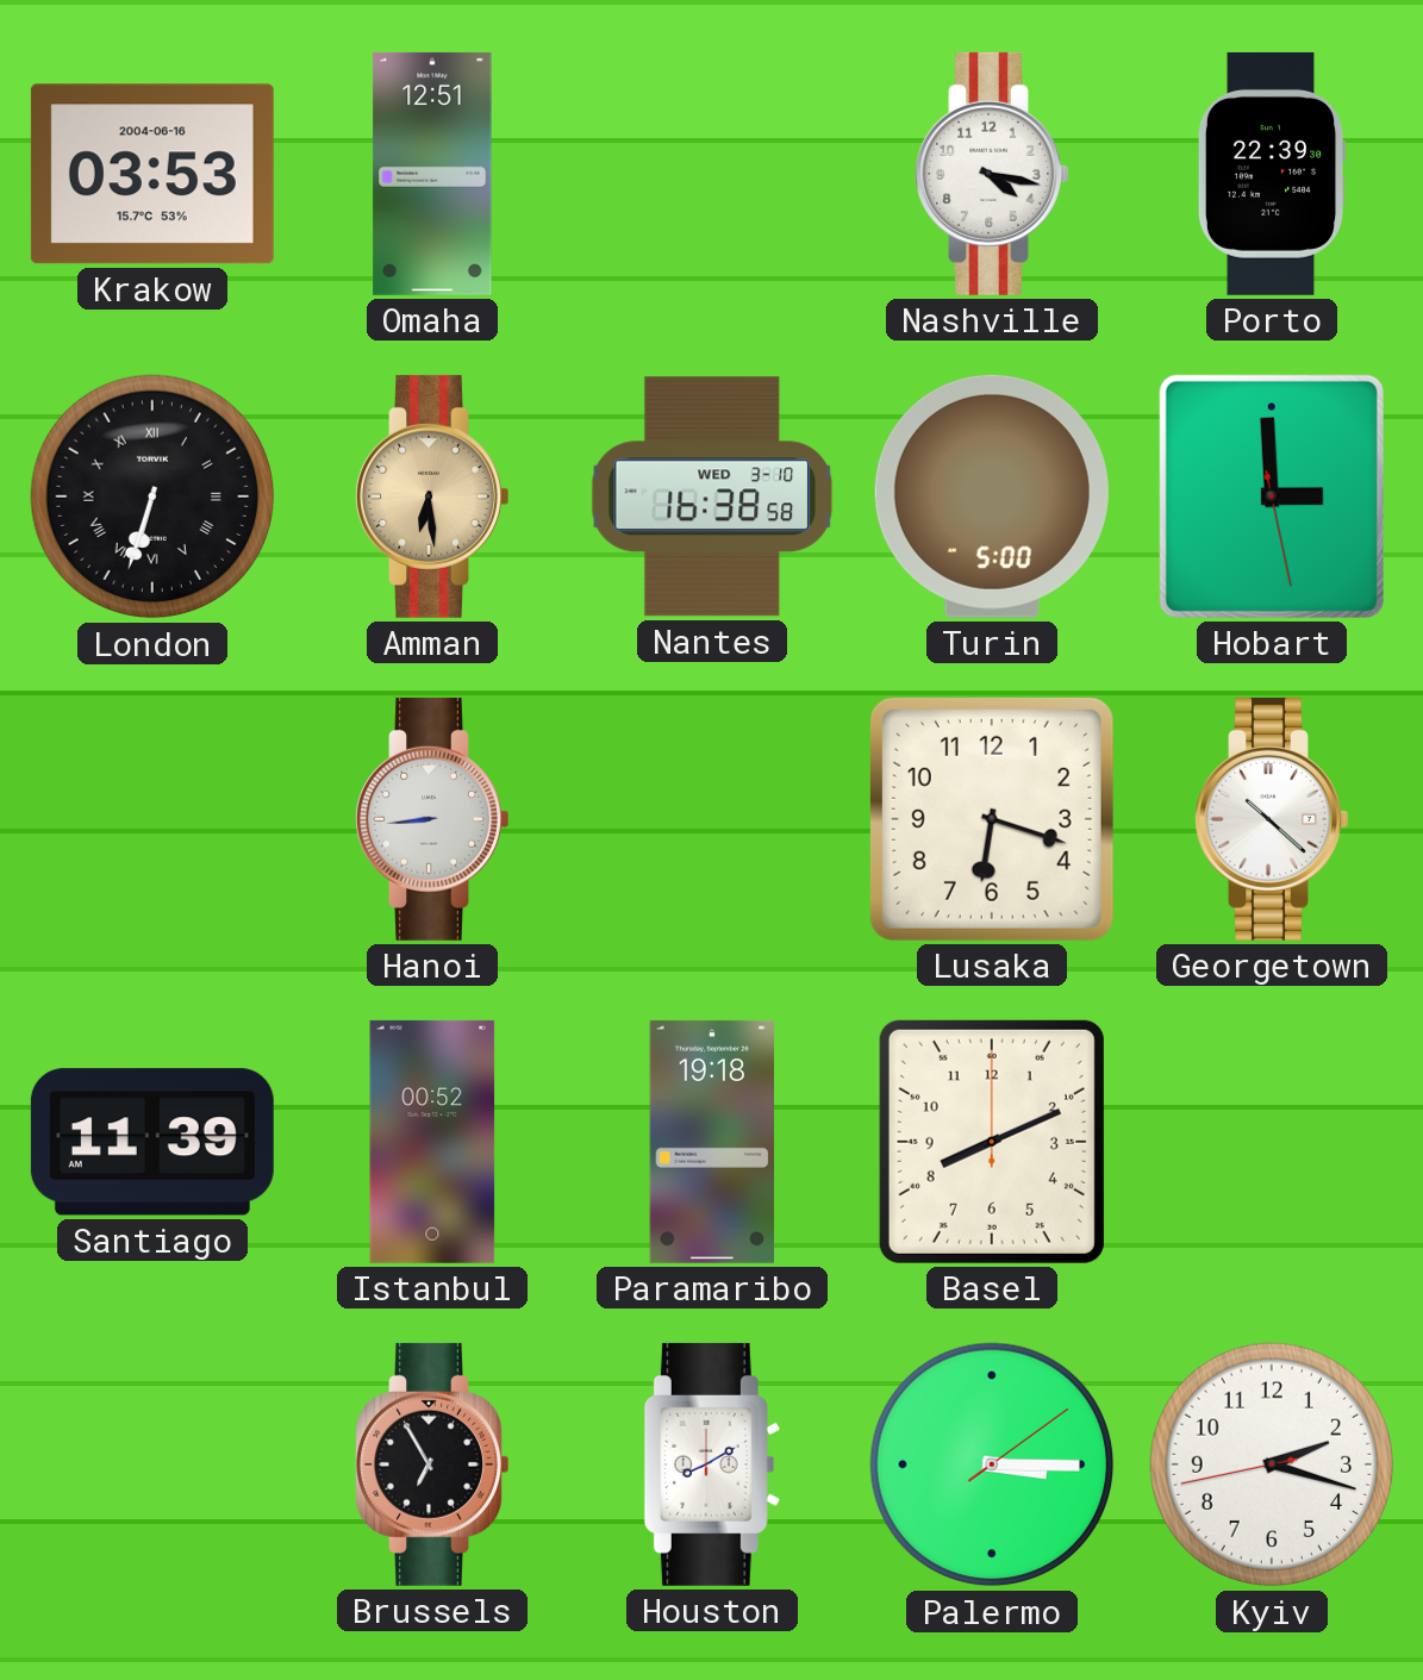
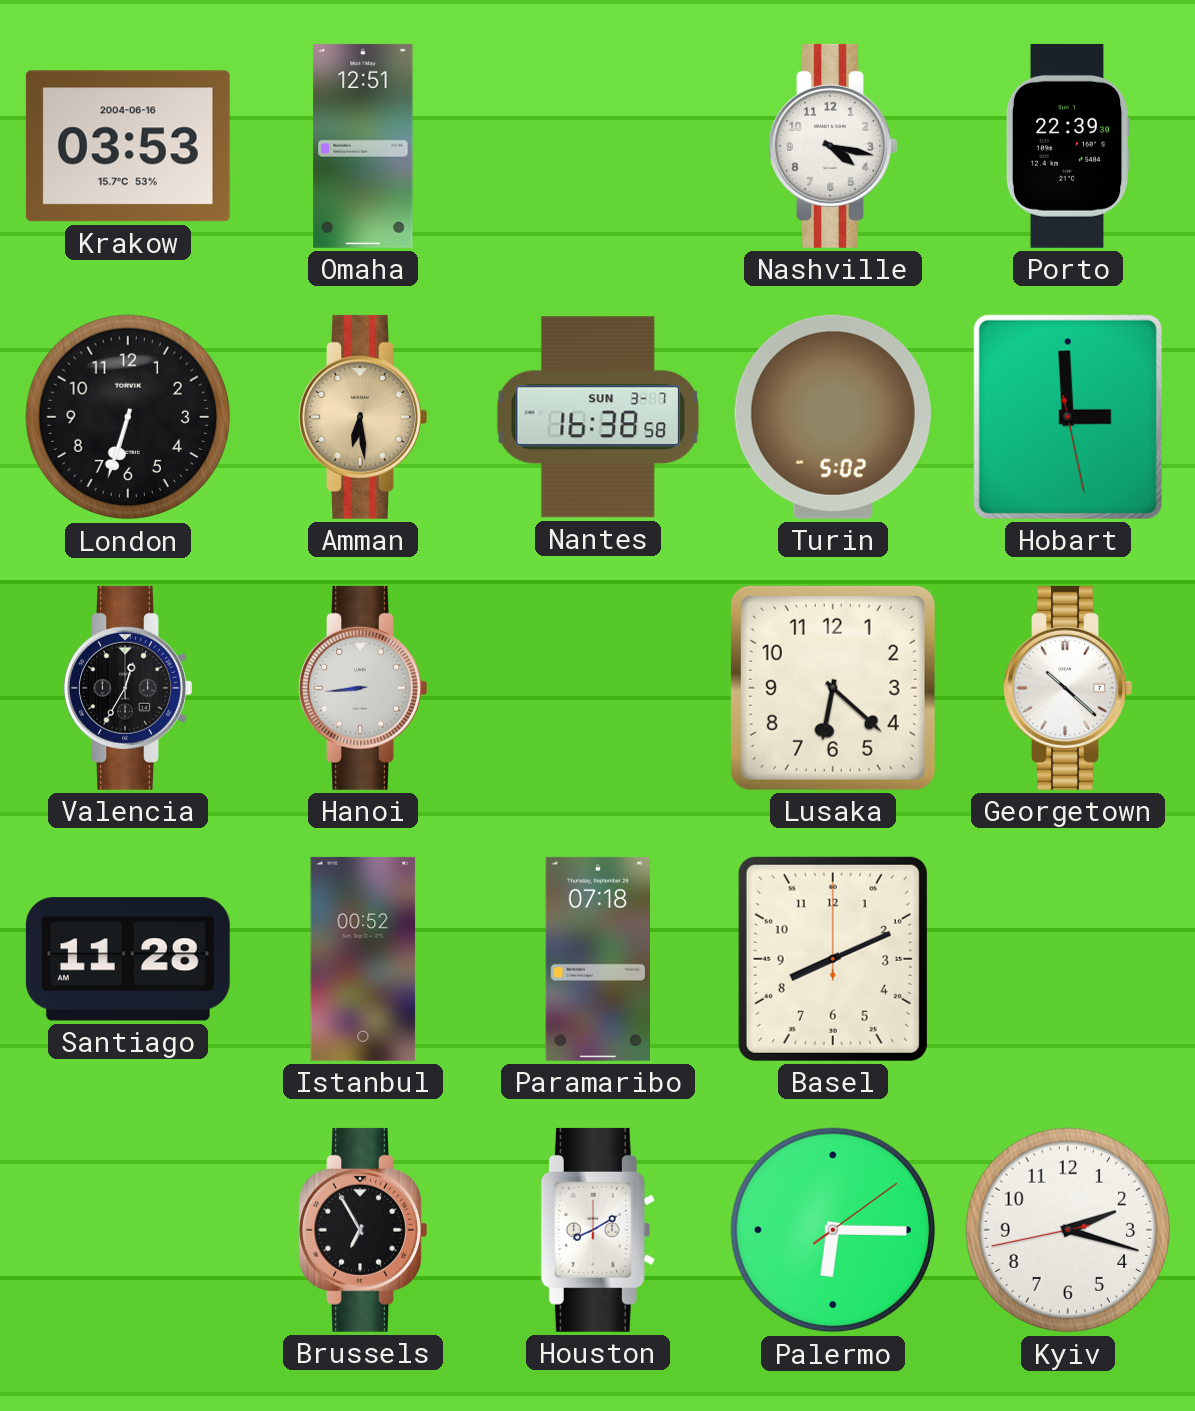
London numerals: Roman -> Arabic
Nantes date: WED 3-10 -> SUN 3-7
Turin: 5:00 -> 5:02
Valencia: none -> 12:35
Lusaka: 6:18 -> 6:22
Santiago: 11:39 -> 11:28
Paramaribo: 19:18 -> 07:18
Palermo: 3:15 -> 6:15
